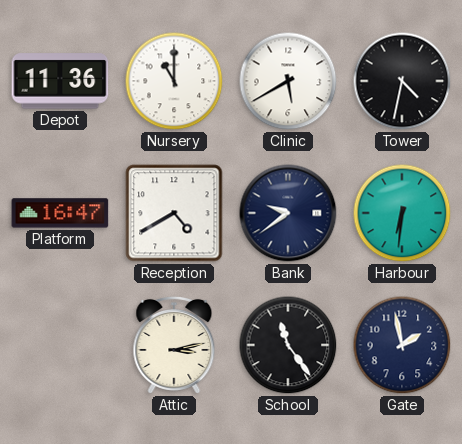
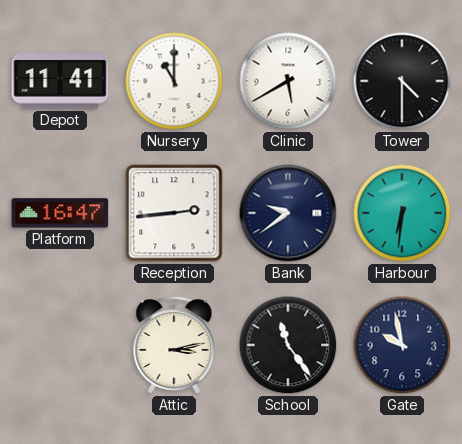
Depot: 11:36 -> 11:41
Tower: 4:32 -> 4:30
Reception: 4:40 -> 2:44
Gate: 1:58 -> 9:58
